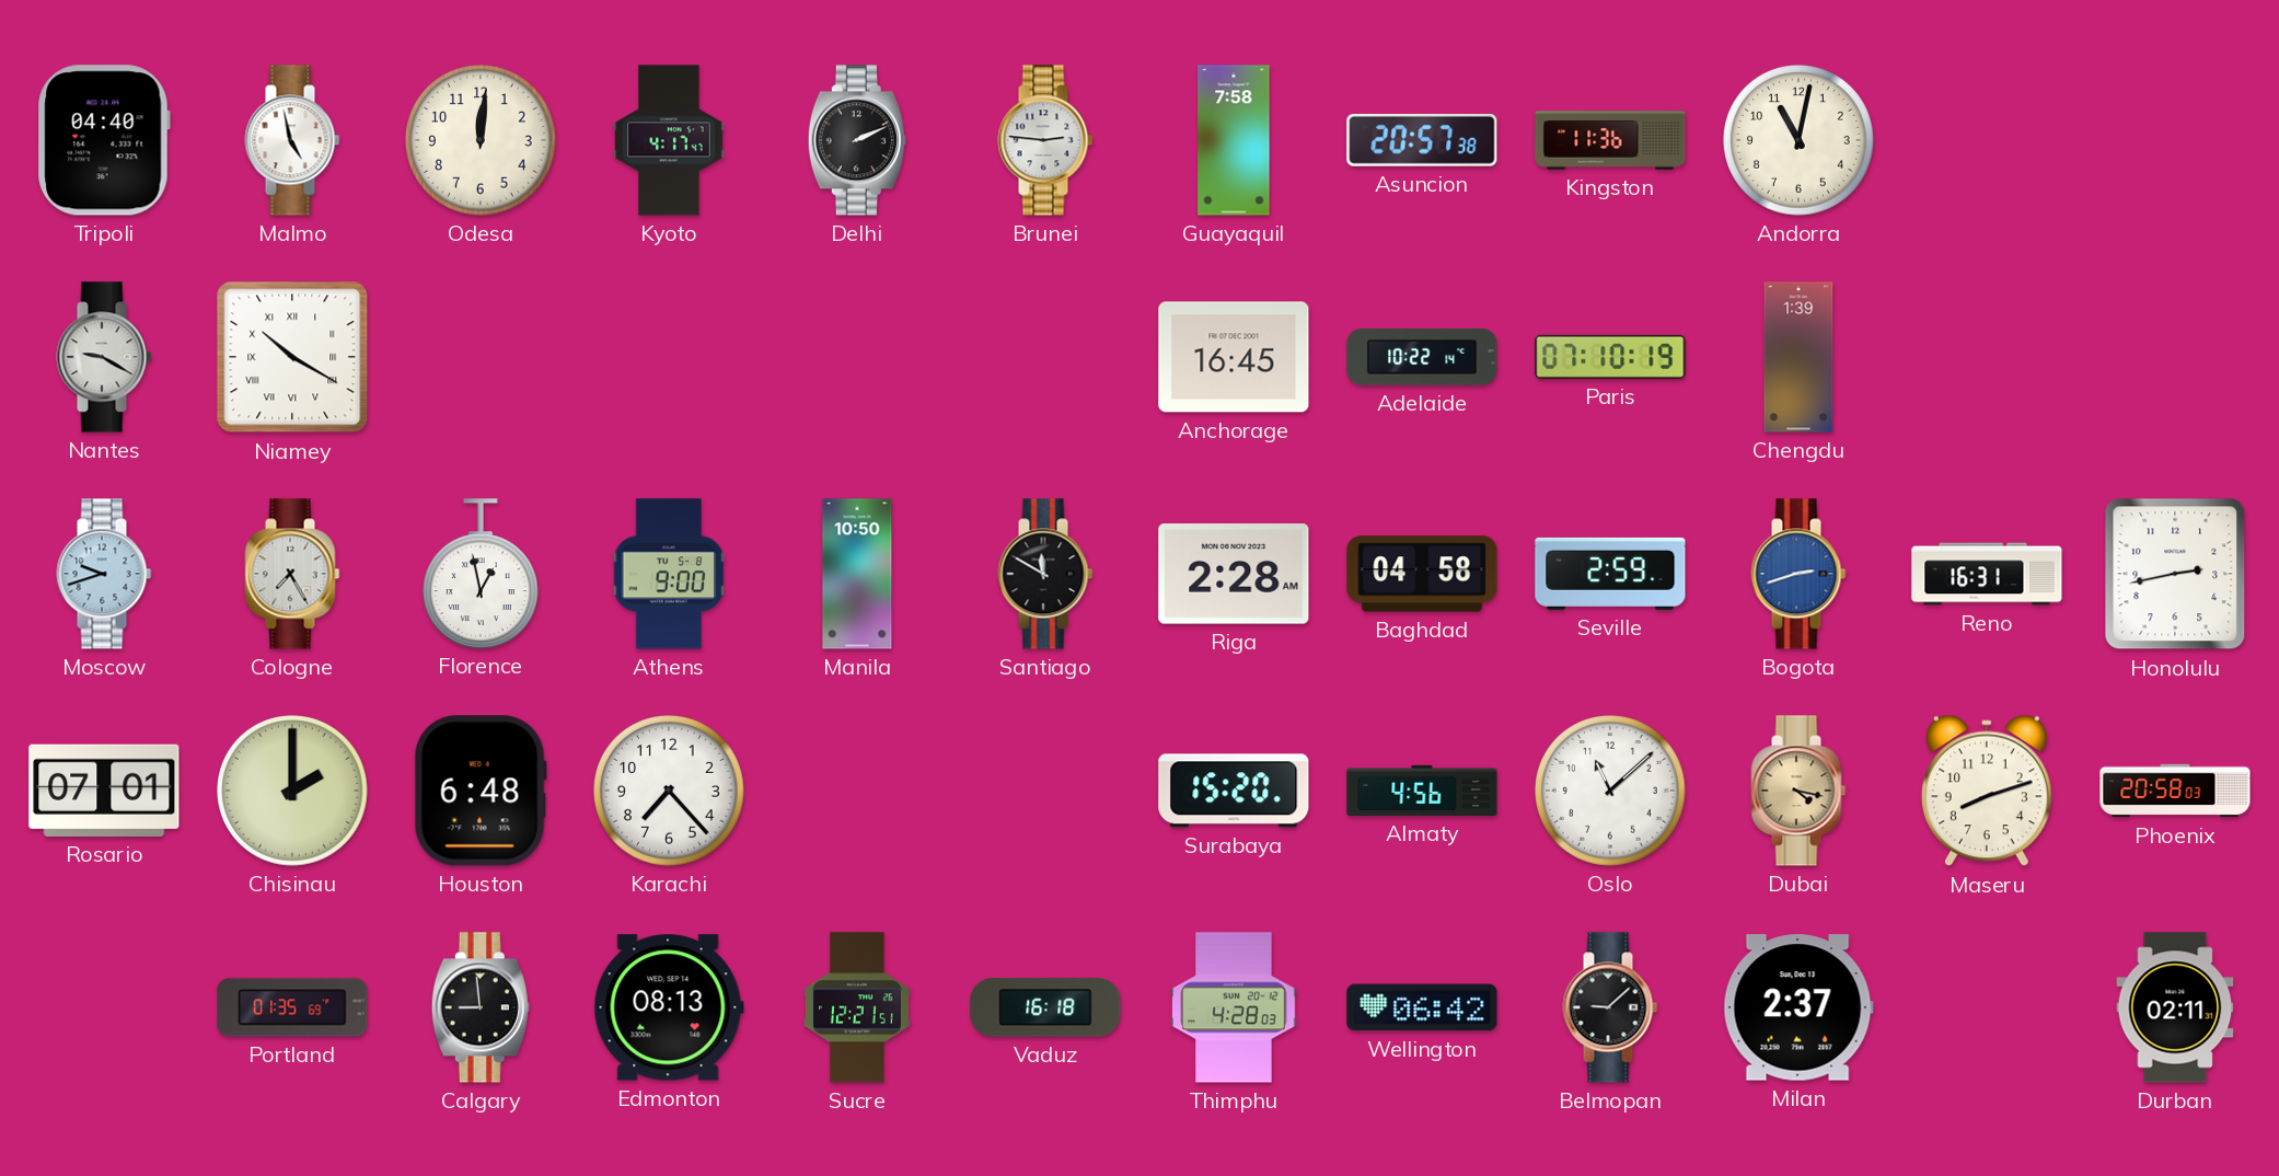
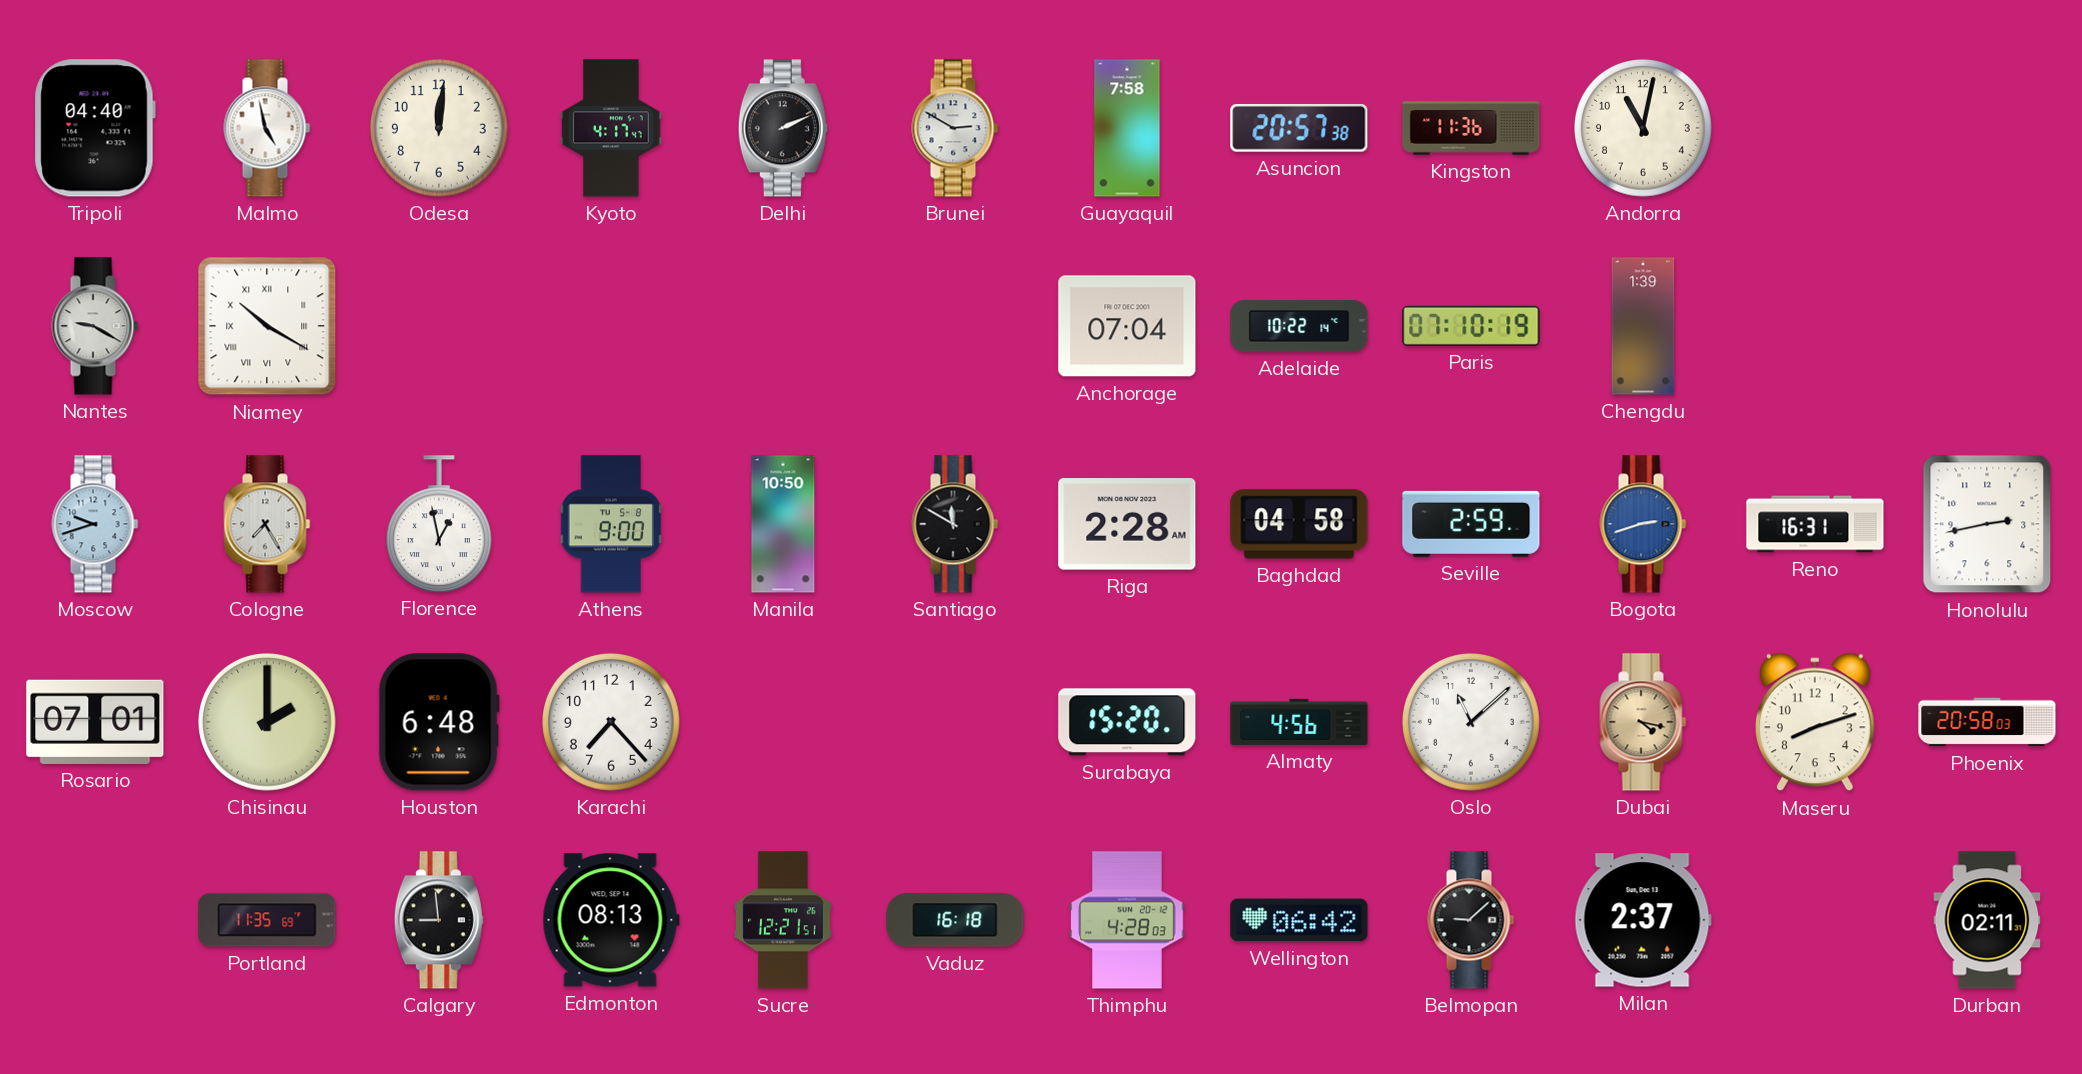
Brunei: 2:46 -> 2:50
Anchorage: 16:45 -> 07:04
Portland: 01:35 -> 11:35
